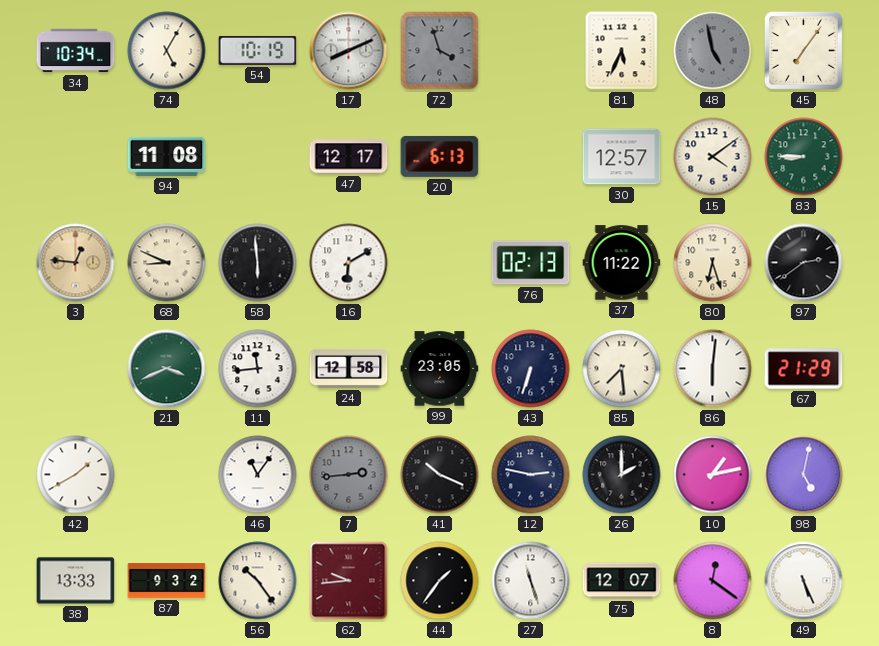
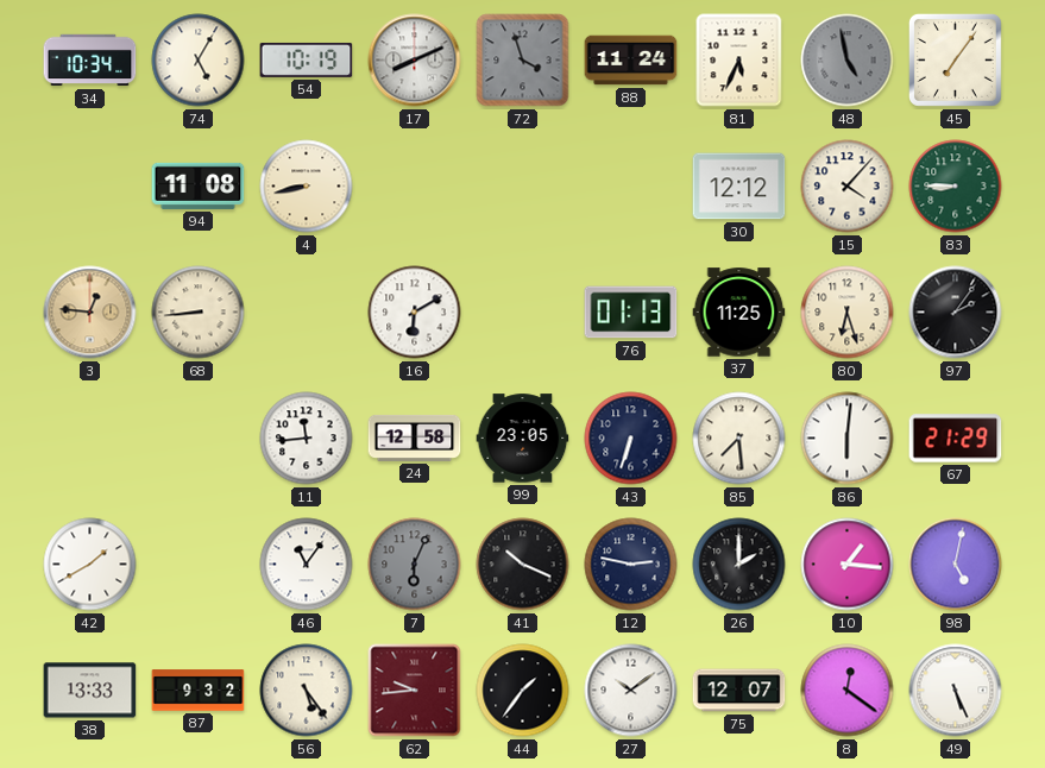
88: none -> 11:24
4: none -> 8:43
47: 12:17 -> none
20: 6:13 -> none
30: 12:57 -> 12:12
15: 4:09 -> 4:07
68: 8:49 -> 8:44
58: 5:59 -> none
76: 02:13 -> 01:13
37: 11:22 -> 11:25
97: 2:39 -> 2:06
21: 3:41 -> none
7: 2:44 -> 6:04
10: 1:13 -> 1:16
56: 10:24 -> 5:24
27: 11:27 -> 10:09
